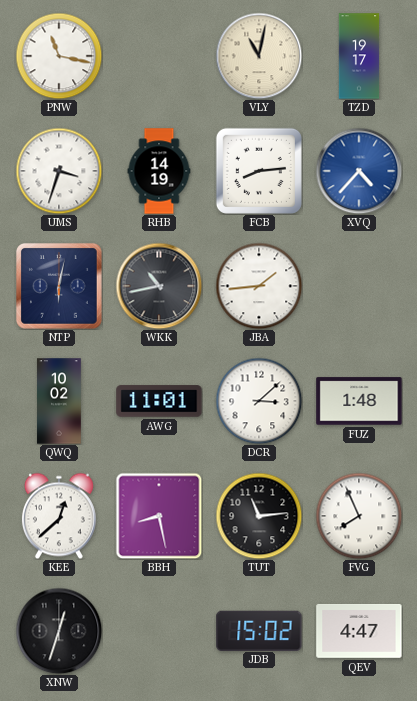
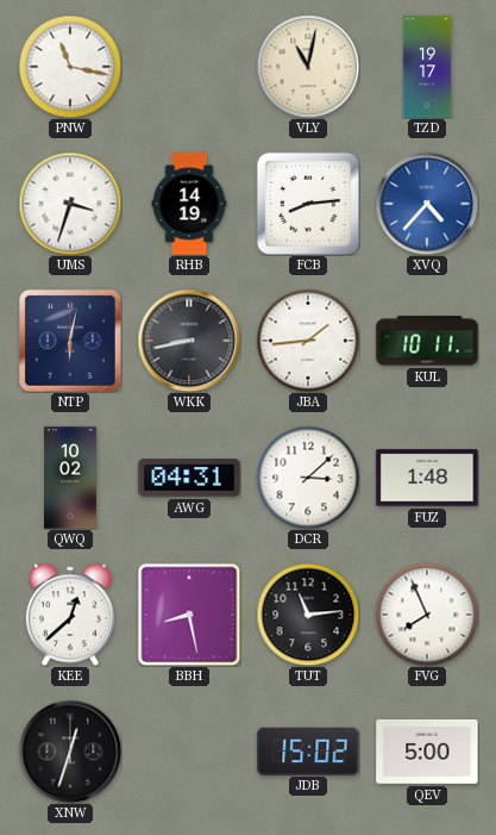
WKK: 10:43 -> 8:43
KUL: none -> 10:11
AWG: 11:01 -> 04:31
QEV: 4:47 -> 5:00
